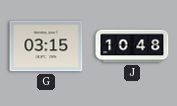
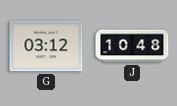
G: 03:15 -> 03:12
